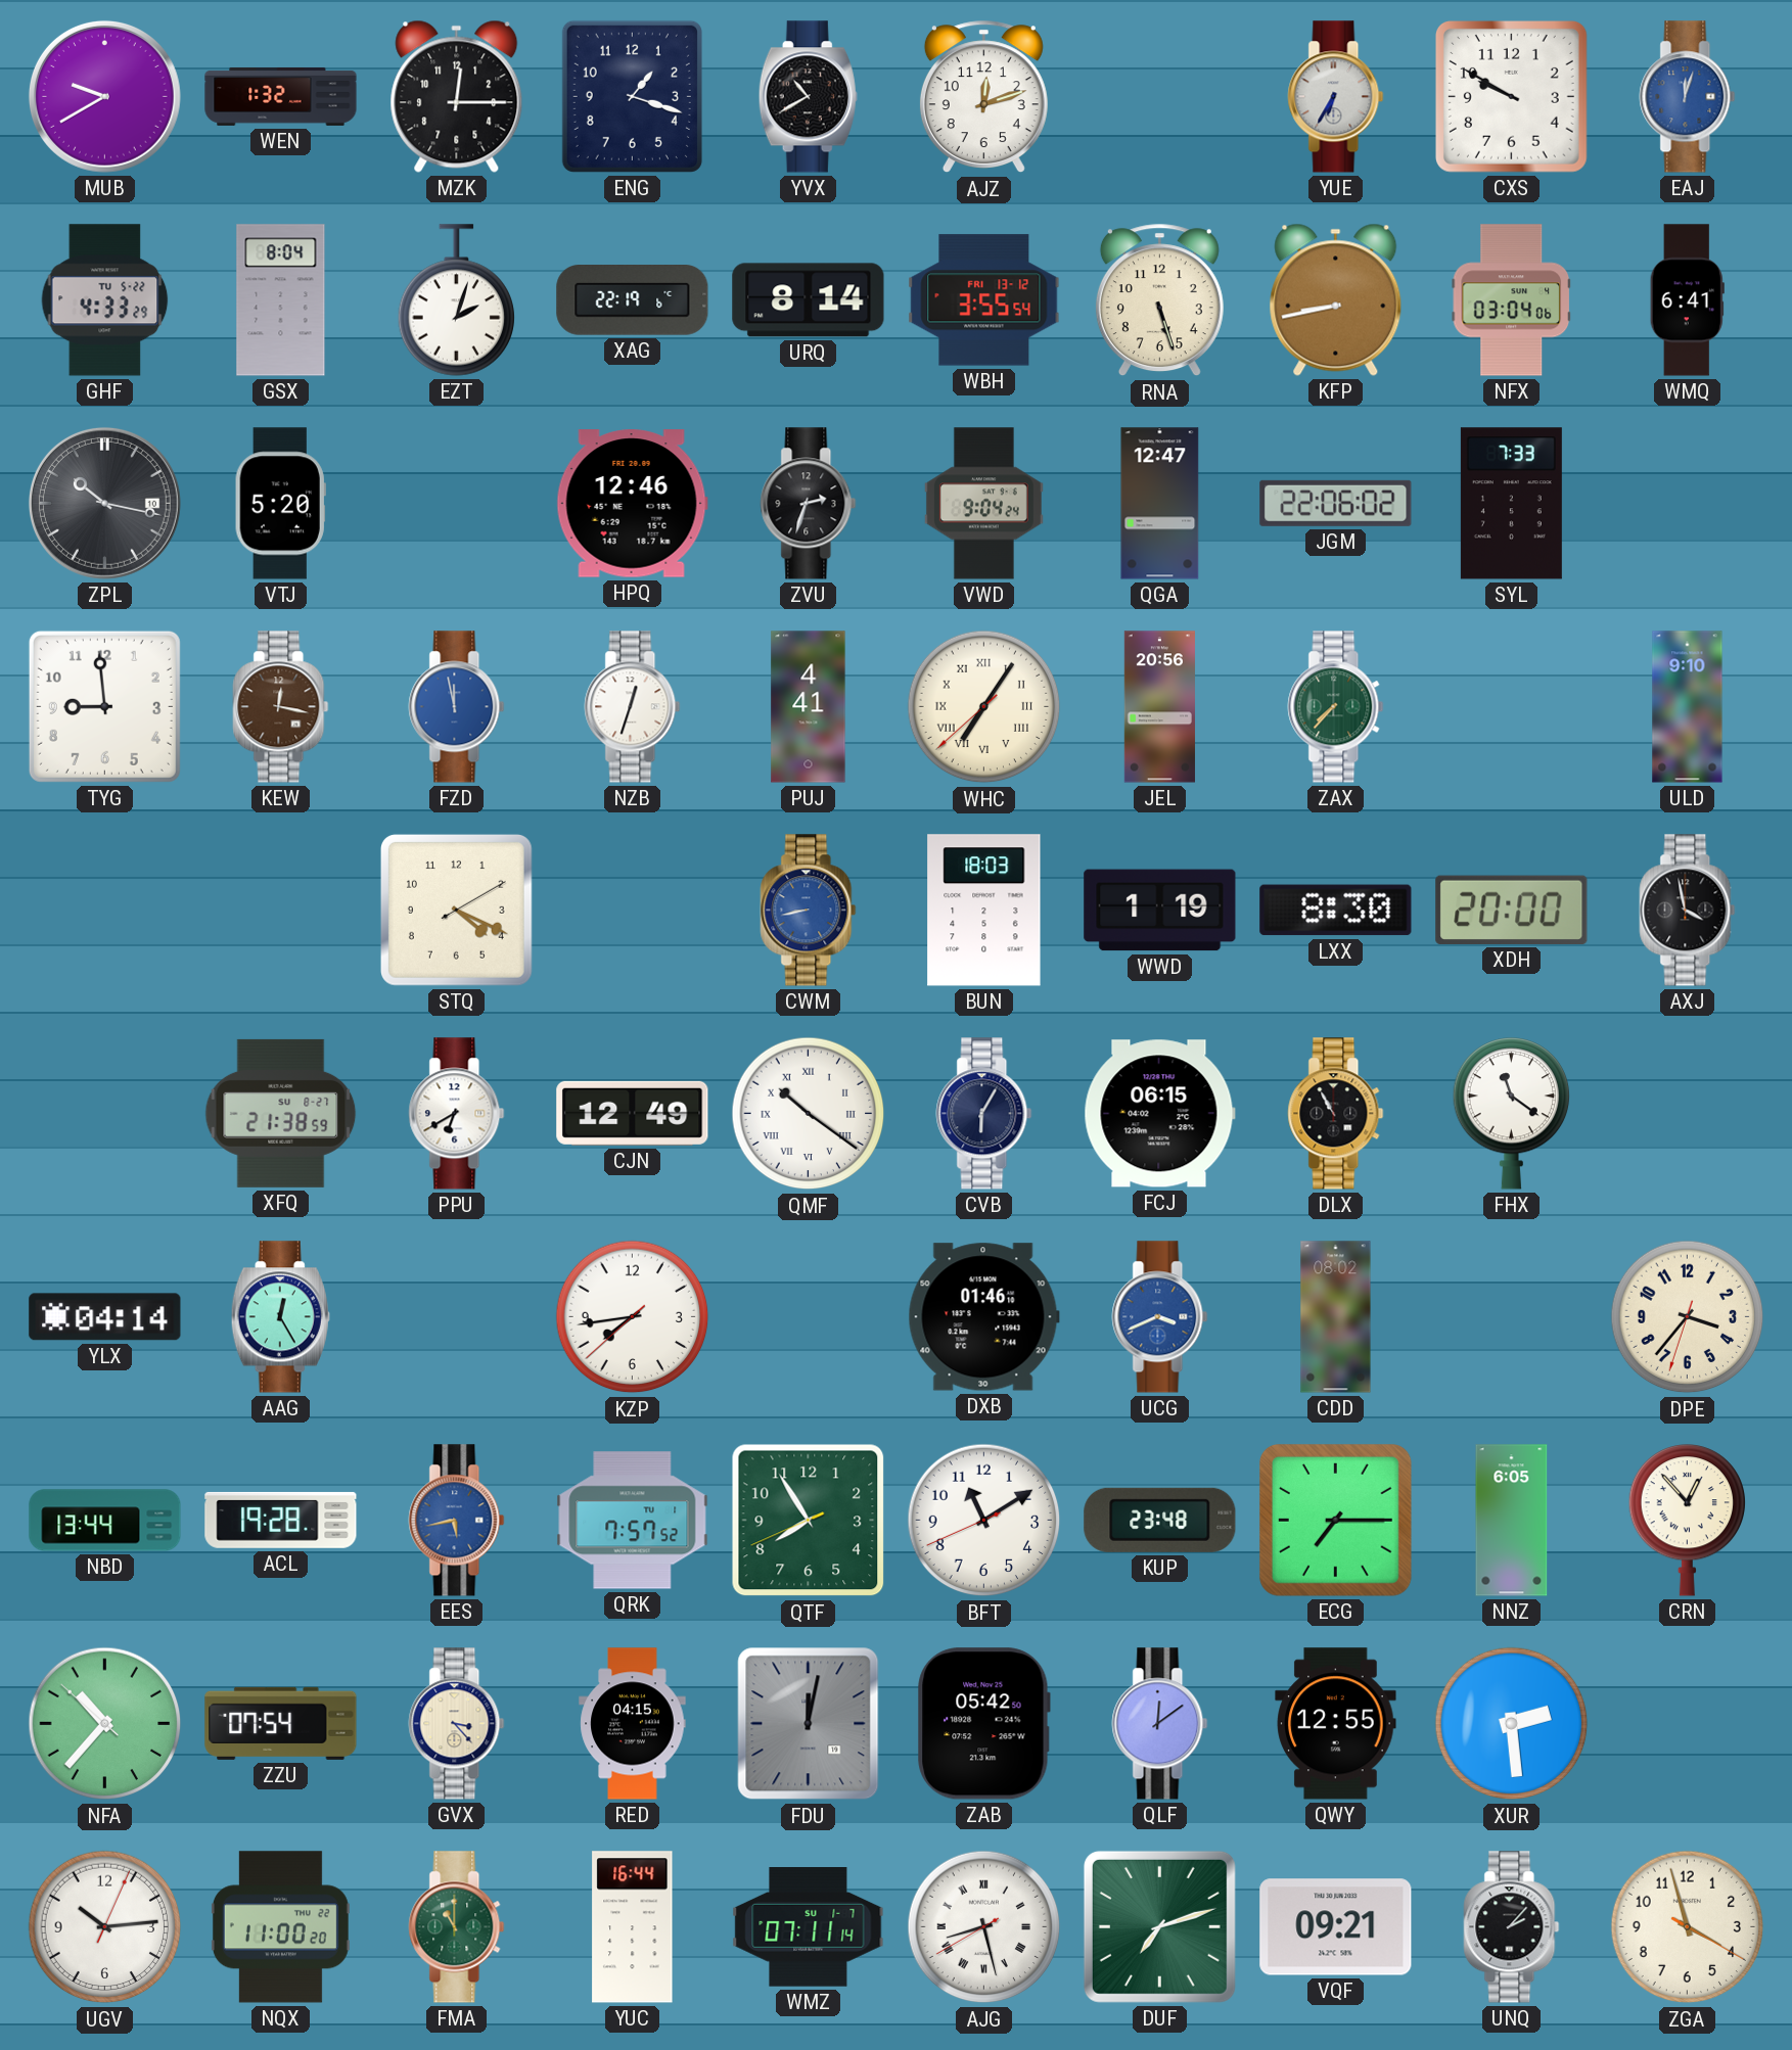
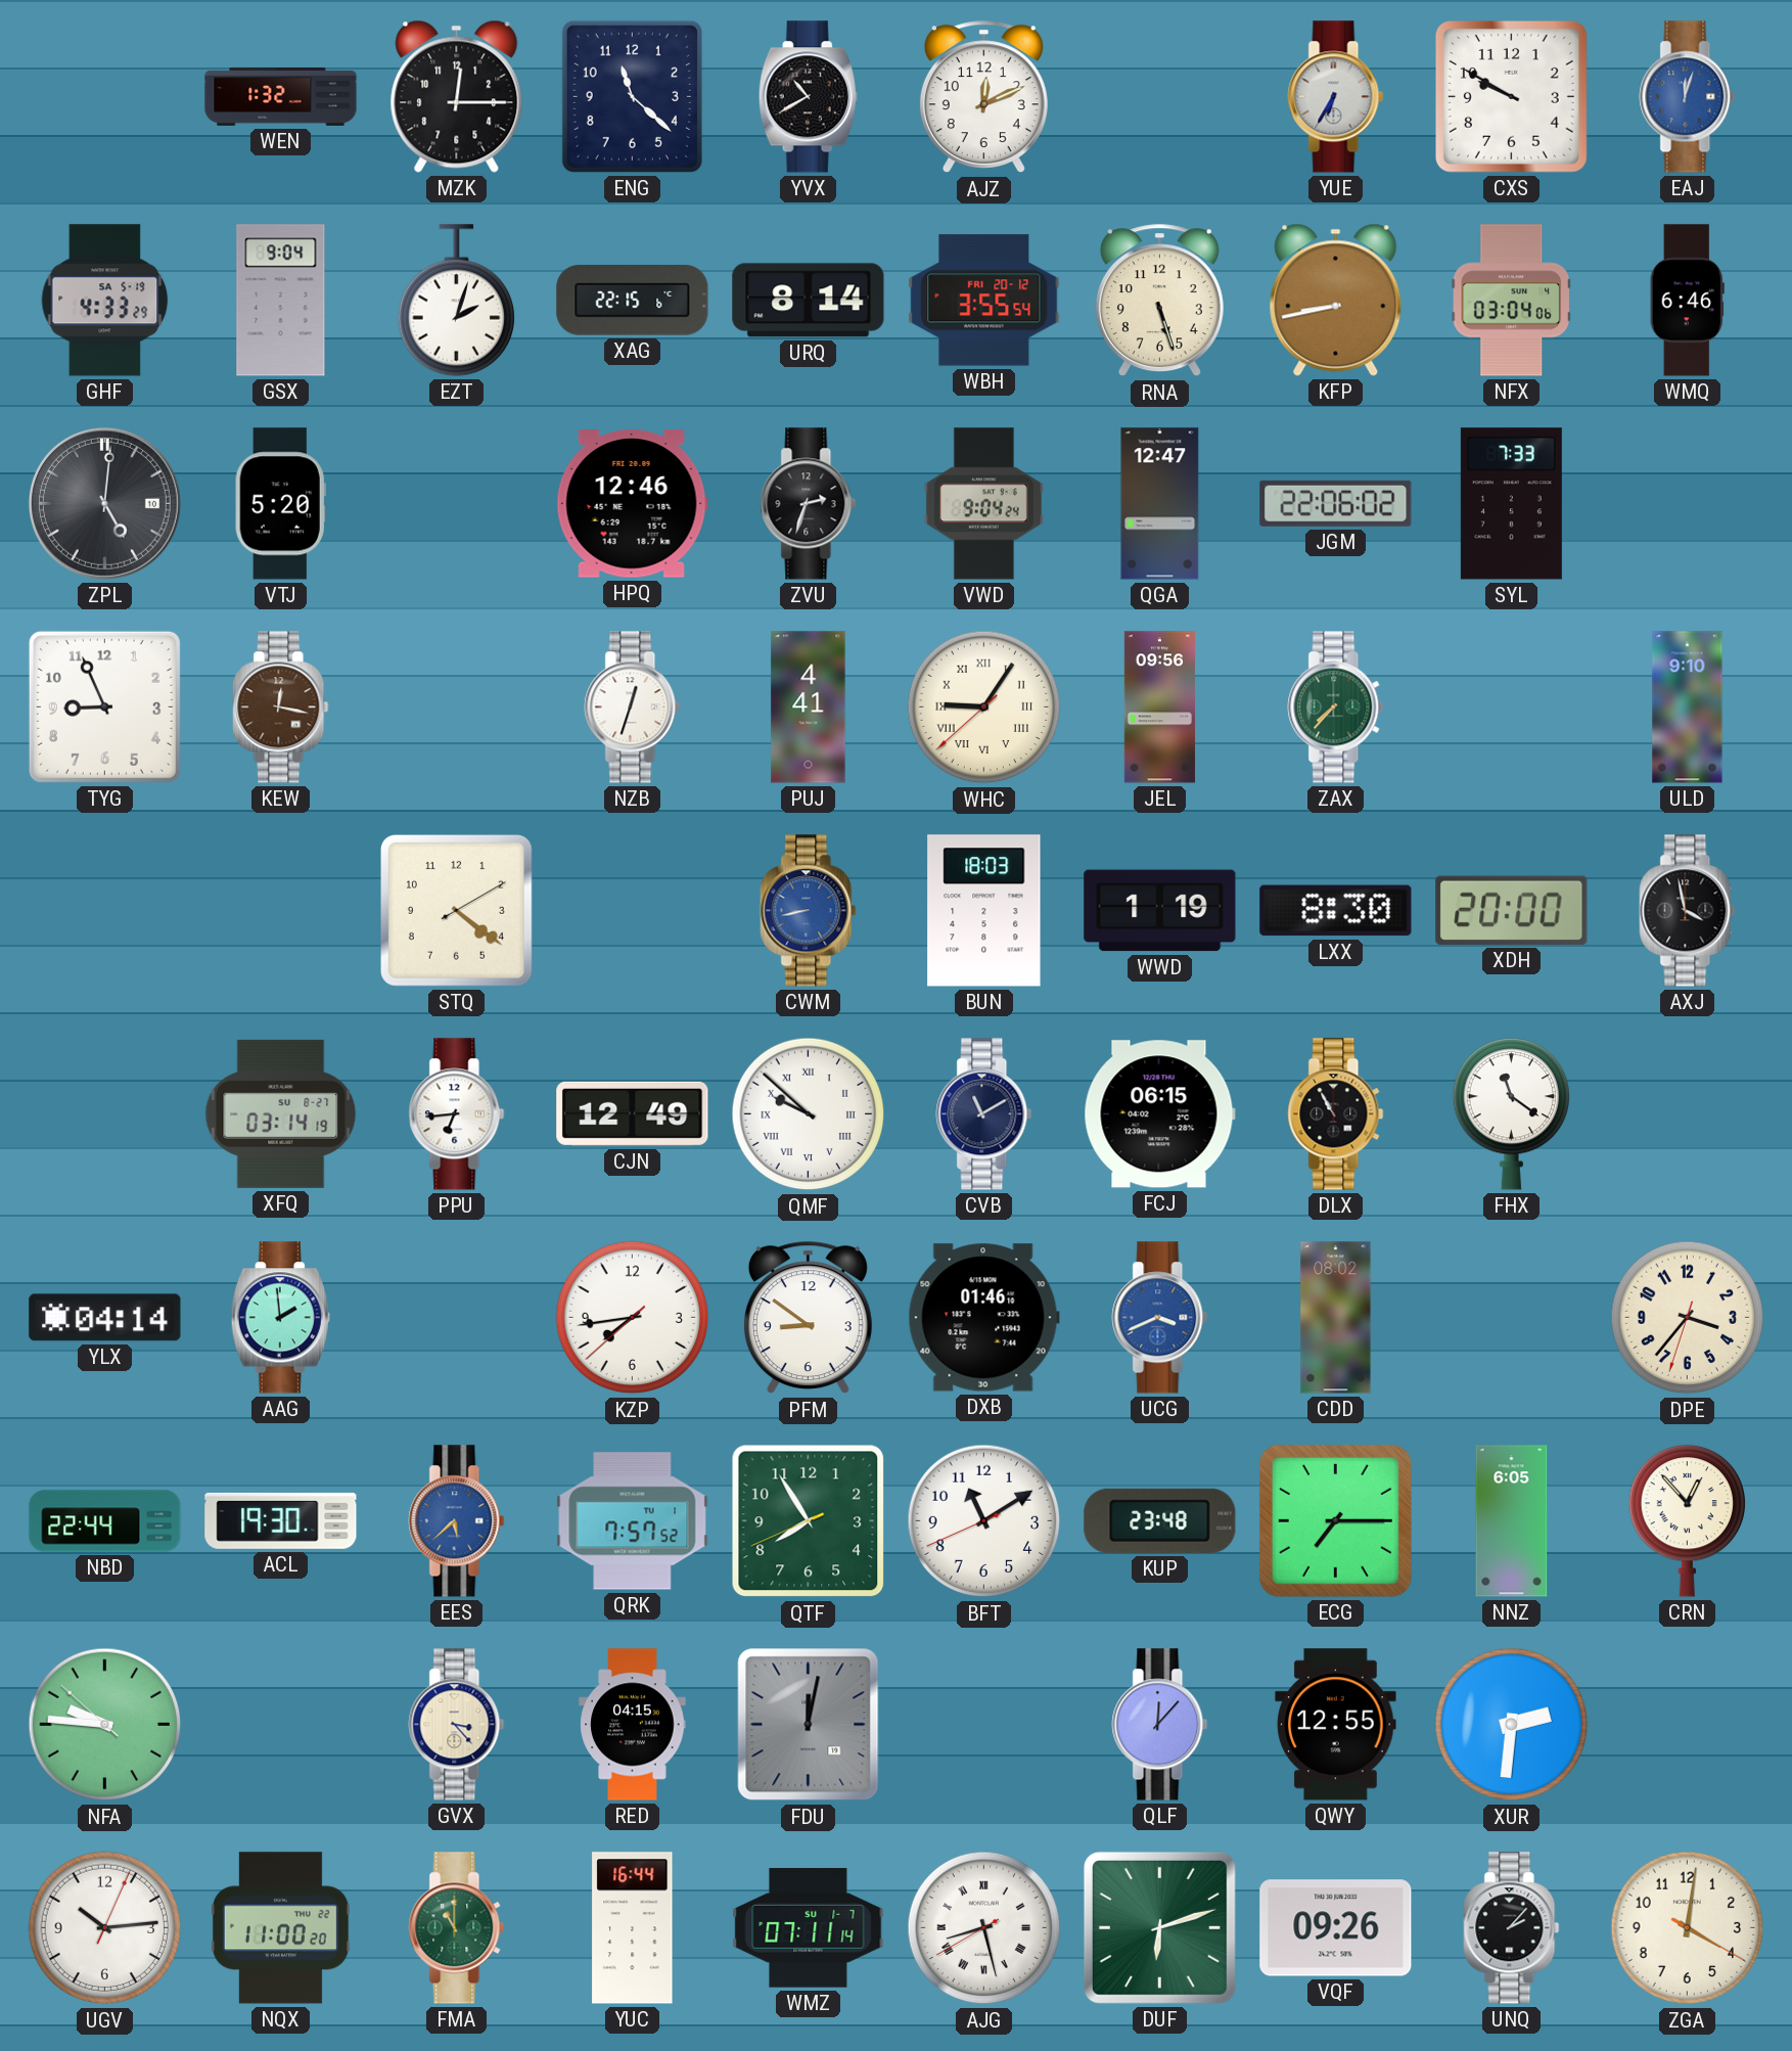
MUB: 9:40 -> none
ENG: 1:18 -> 11:22
AJZ: 12:12 -> 12:11
GHF date: TU 5-22 -> SA 5-19
GSX: 8:04 -> 9:04
XAG: 22:19 -> 22:15
WBH date: FRI 13-12 -> FRI 20-12
WMQ: 6:41 -> 6:46
ZPL: 10:17 -> 5:01
TYG: 8:59 -> 8:56
FZD: 11:58 -> none
WHC: 7:05 -> 9:05
JEL: 20:56 -> 09:56
STQ: 4:19 -> 4:21
XFQ: 21:38 -> 03:14
PPU: 6:40 -> 6:44
QMF: 10:21 -> 9:52
CVB: 6:05 -> 11:10
AAG: 12:25 -> 1:59
PFM: none -> 8:51
NBD: 13:44 -> 22:44
ACL: 19:28 -> 19:30
EES: 5:43 -> 5:38
NFA: 10:36 -> 9:45
ZZU: 07:54 -> none
ZAB: 05:42 -> none
QLF: 12:09 -> 12:07
XUR: 2:29 -> 2:31
DUF: 7:12 -> 6:12
VQF: 09:21 -> 09:26
ZGA: 3:57 -> 4:01
